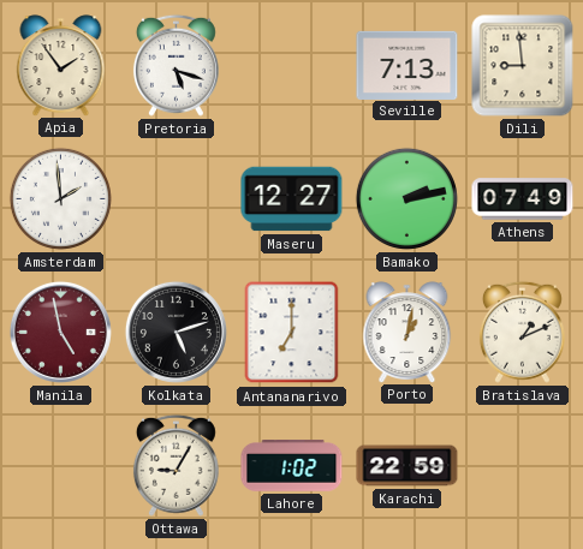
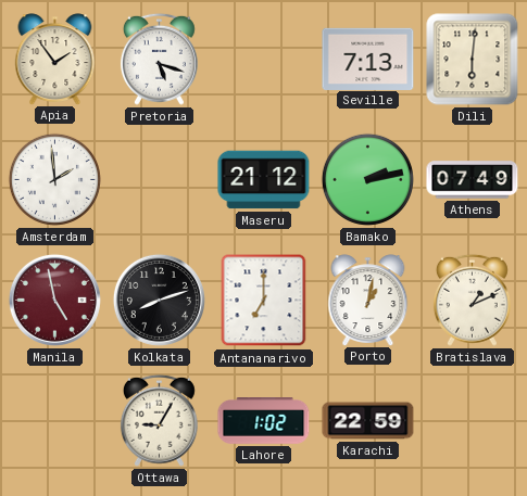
Dili: 8:59 -> 6:01
Maseru: 12:27 -> 21:12
Kolkata: 5:12 -> 8:12
